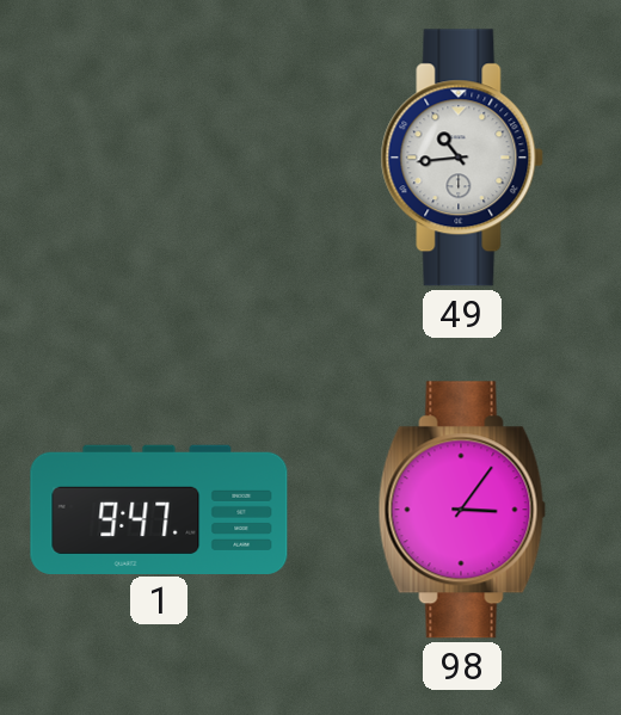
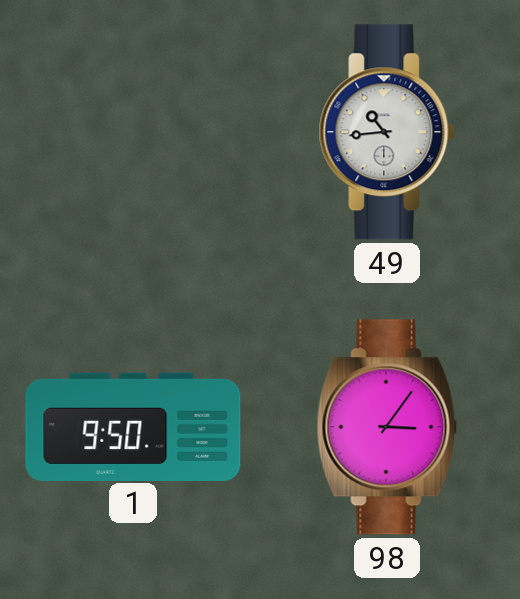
1: 9:47 -> 9:50
